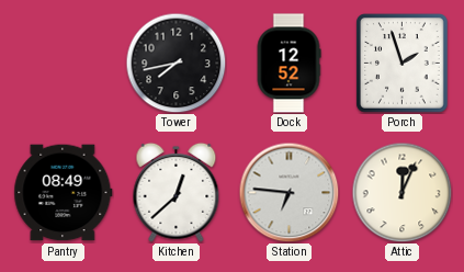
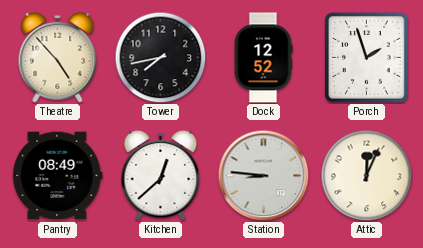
Theatre: none -> 4:53
Station: 6:46 -> 8:46
